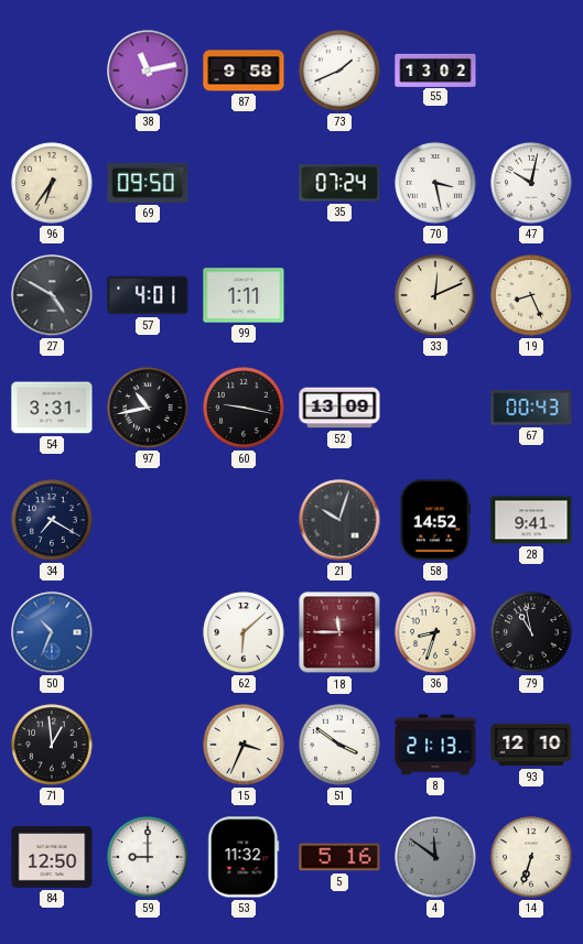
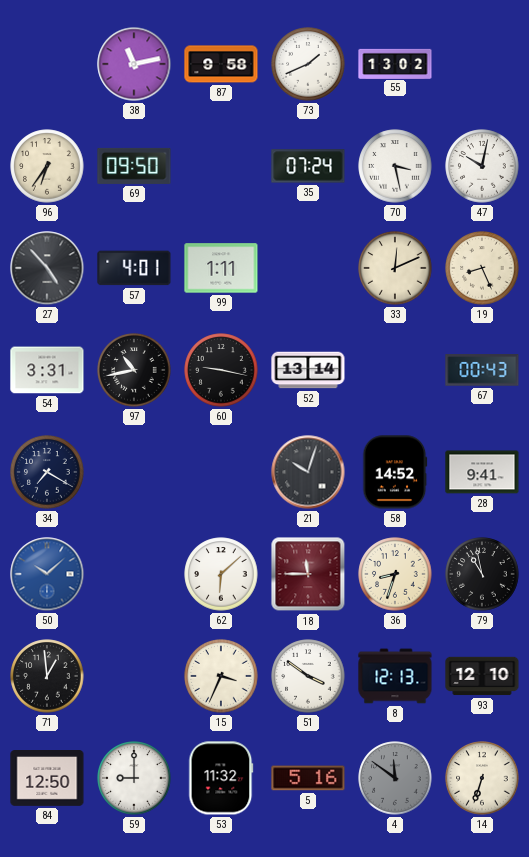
27: 4:50 -> 4:53
52: 13:09 -> 13:14
50: 10:34 -> 10:08
8: 21:13 -> 12:13
